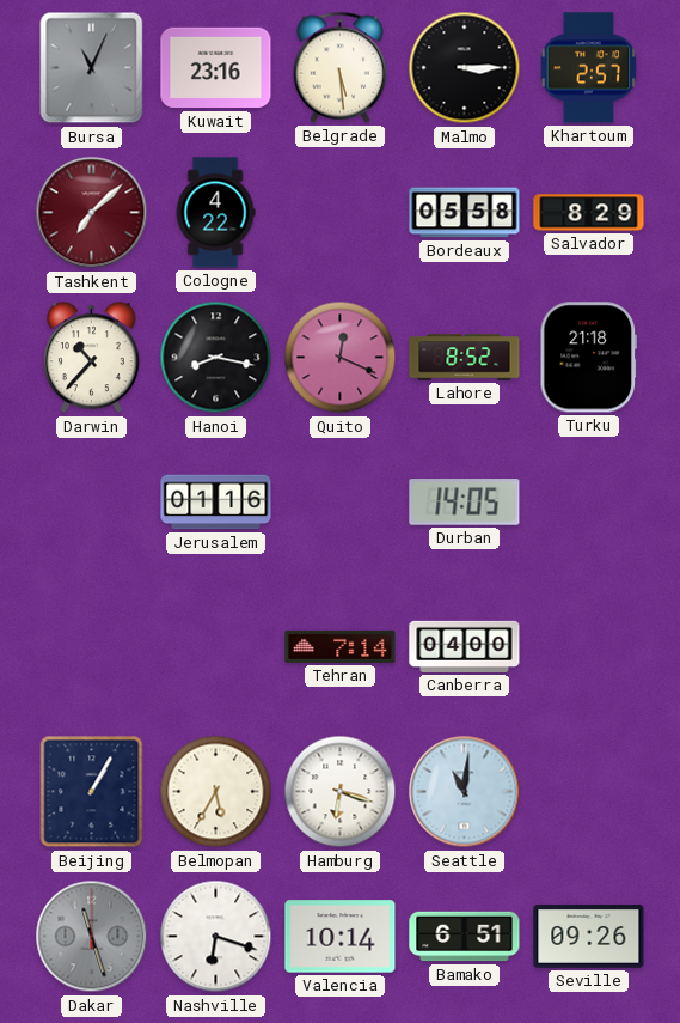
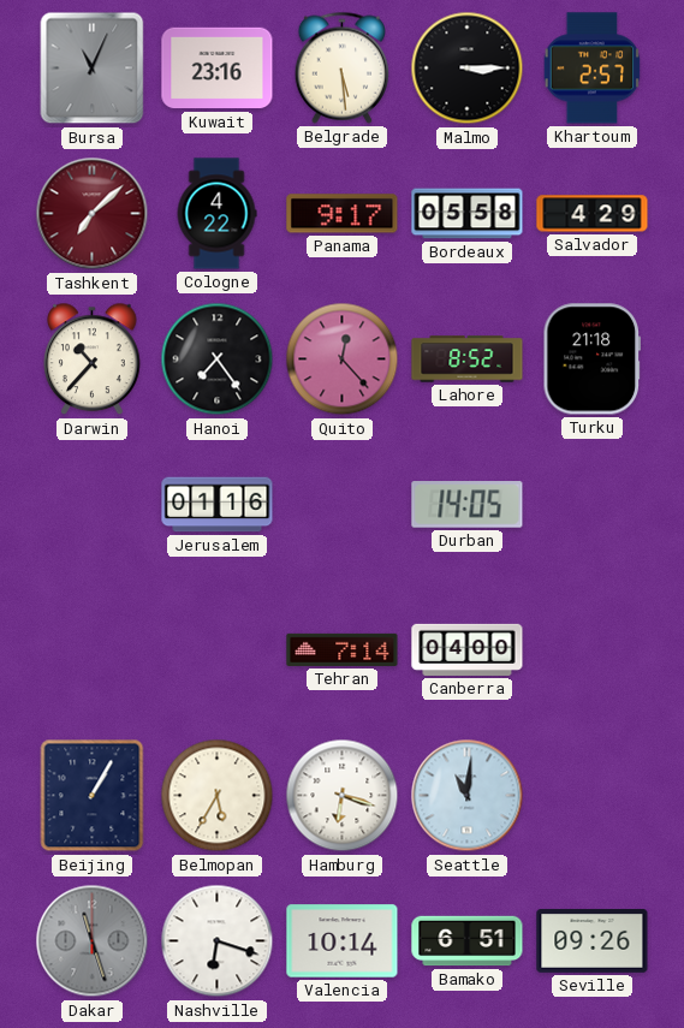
Panama: none -> 9:17
Salvador: 8:29 -> 4:29
Hanoi: 8:17 -> 7:24
Quito: 12:19 -> 12:23
